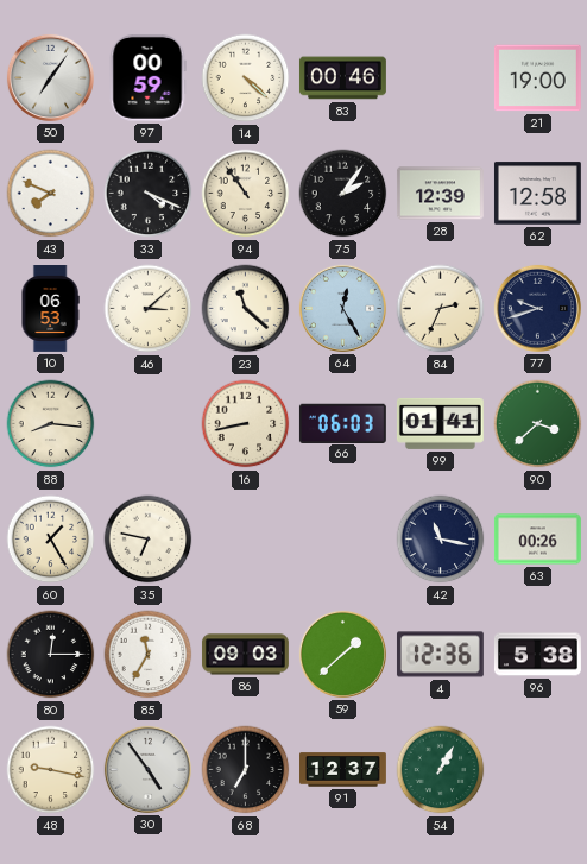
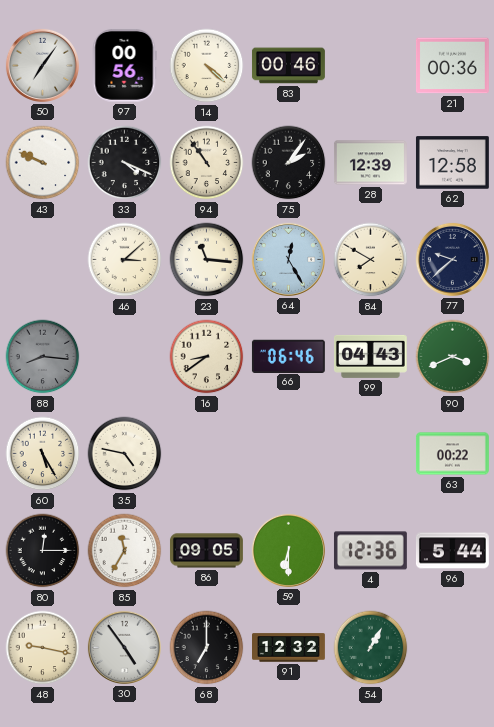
97: 00:59 -> 00:56
21: 19:00 -> 00:36
43: 7:49 -> 9:49
10: 06:53 -> none
23: 11:22 -> 11:16
84: 2:34 -> 7:50
77: 9:42 -> 9:38
88 dial: cream -> grey
16: 8:43 -> 8:39
66: 06:03 -> 06:46
99: 01:41 -> 04:43
90: 3:38 -> 3:41
60: 1:25 -> 5:25
35: 6:47 -> 4:47
42: 11:17 -> none
63: 00:26 -> 00:22
86: 09:03 -> 09:05
59: 1:38 -> 6:30
96: 5:38 -> 5:44
91: 12:37 -> 12:32
